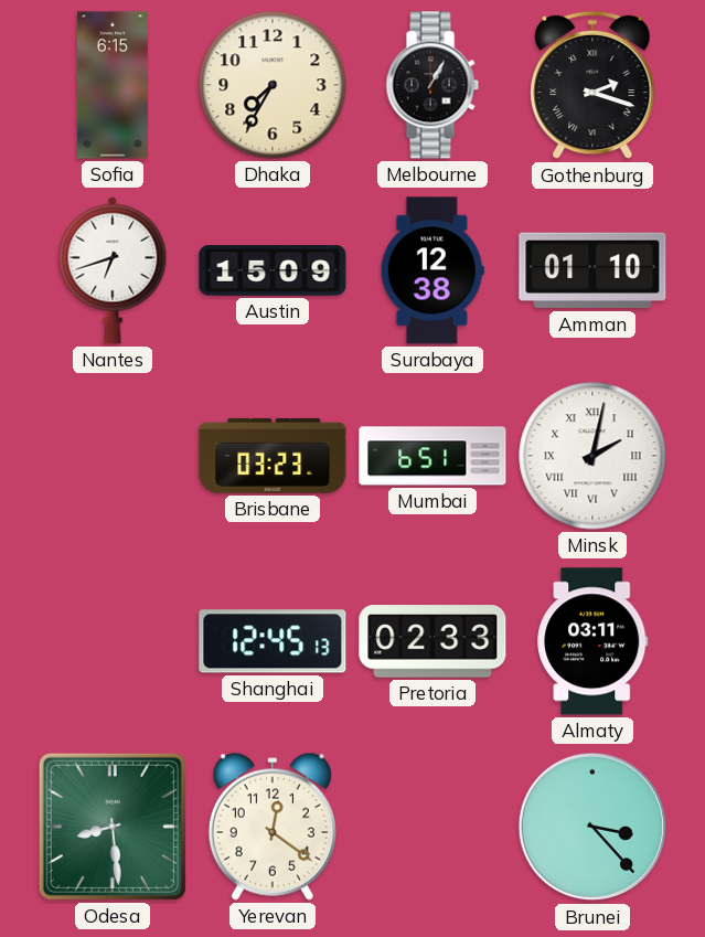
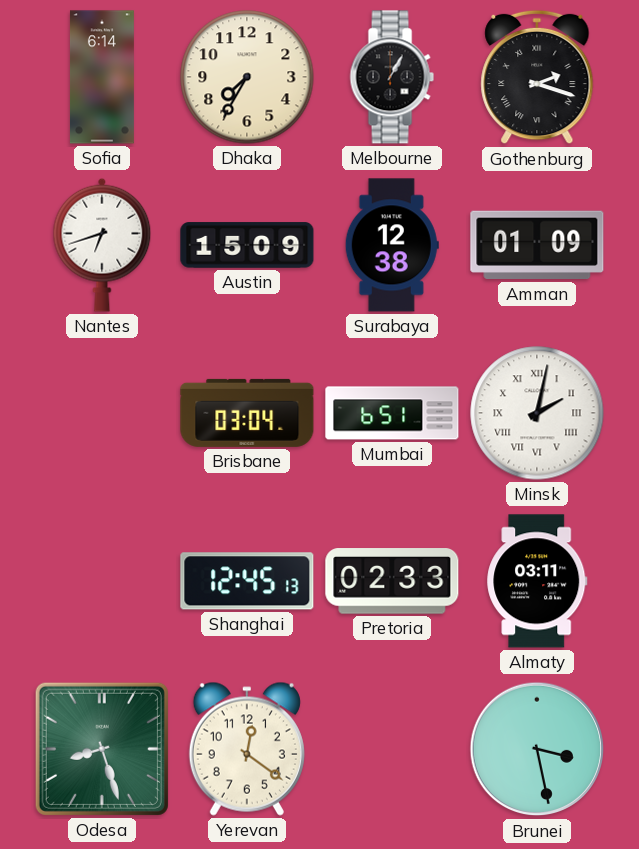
Sofia: 6:15 -> 6:14
Amman: 01:10 -> 01:09
Brisbane: 03:23 -> 03:04
Odesa: 8:29 -> 8:27
Brunei: 3:23 -> 3:28
